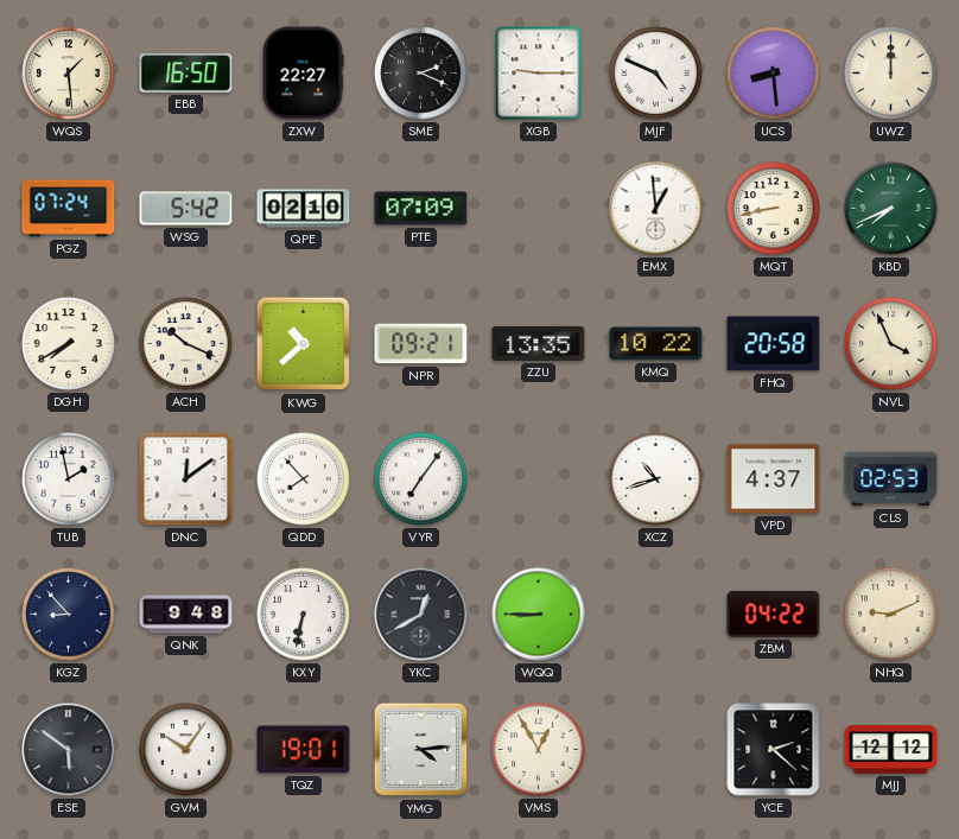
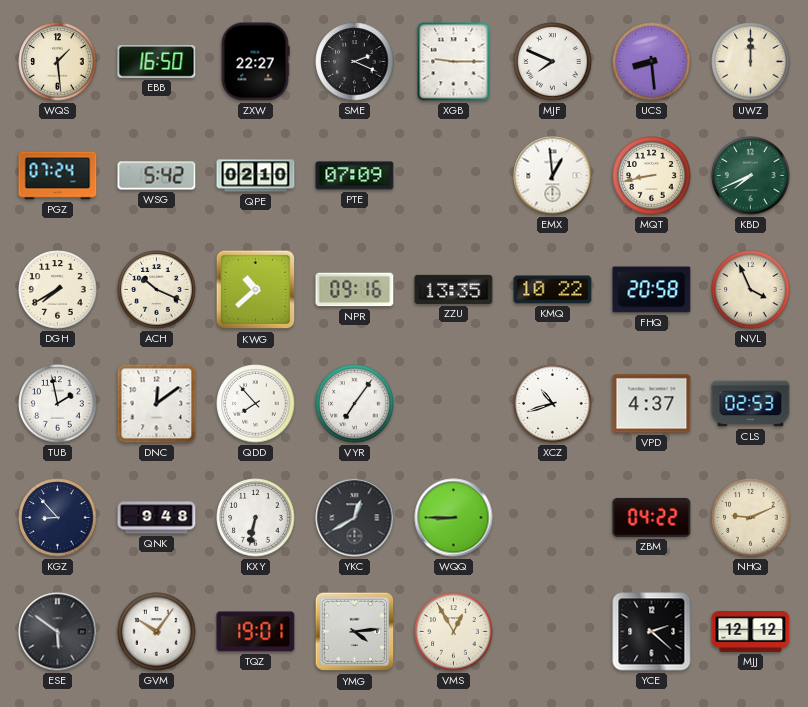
MJF: 4:49 -> 7:49
NPR: 09:21 -> 09:16
